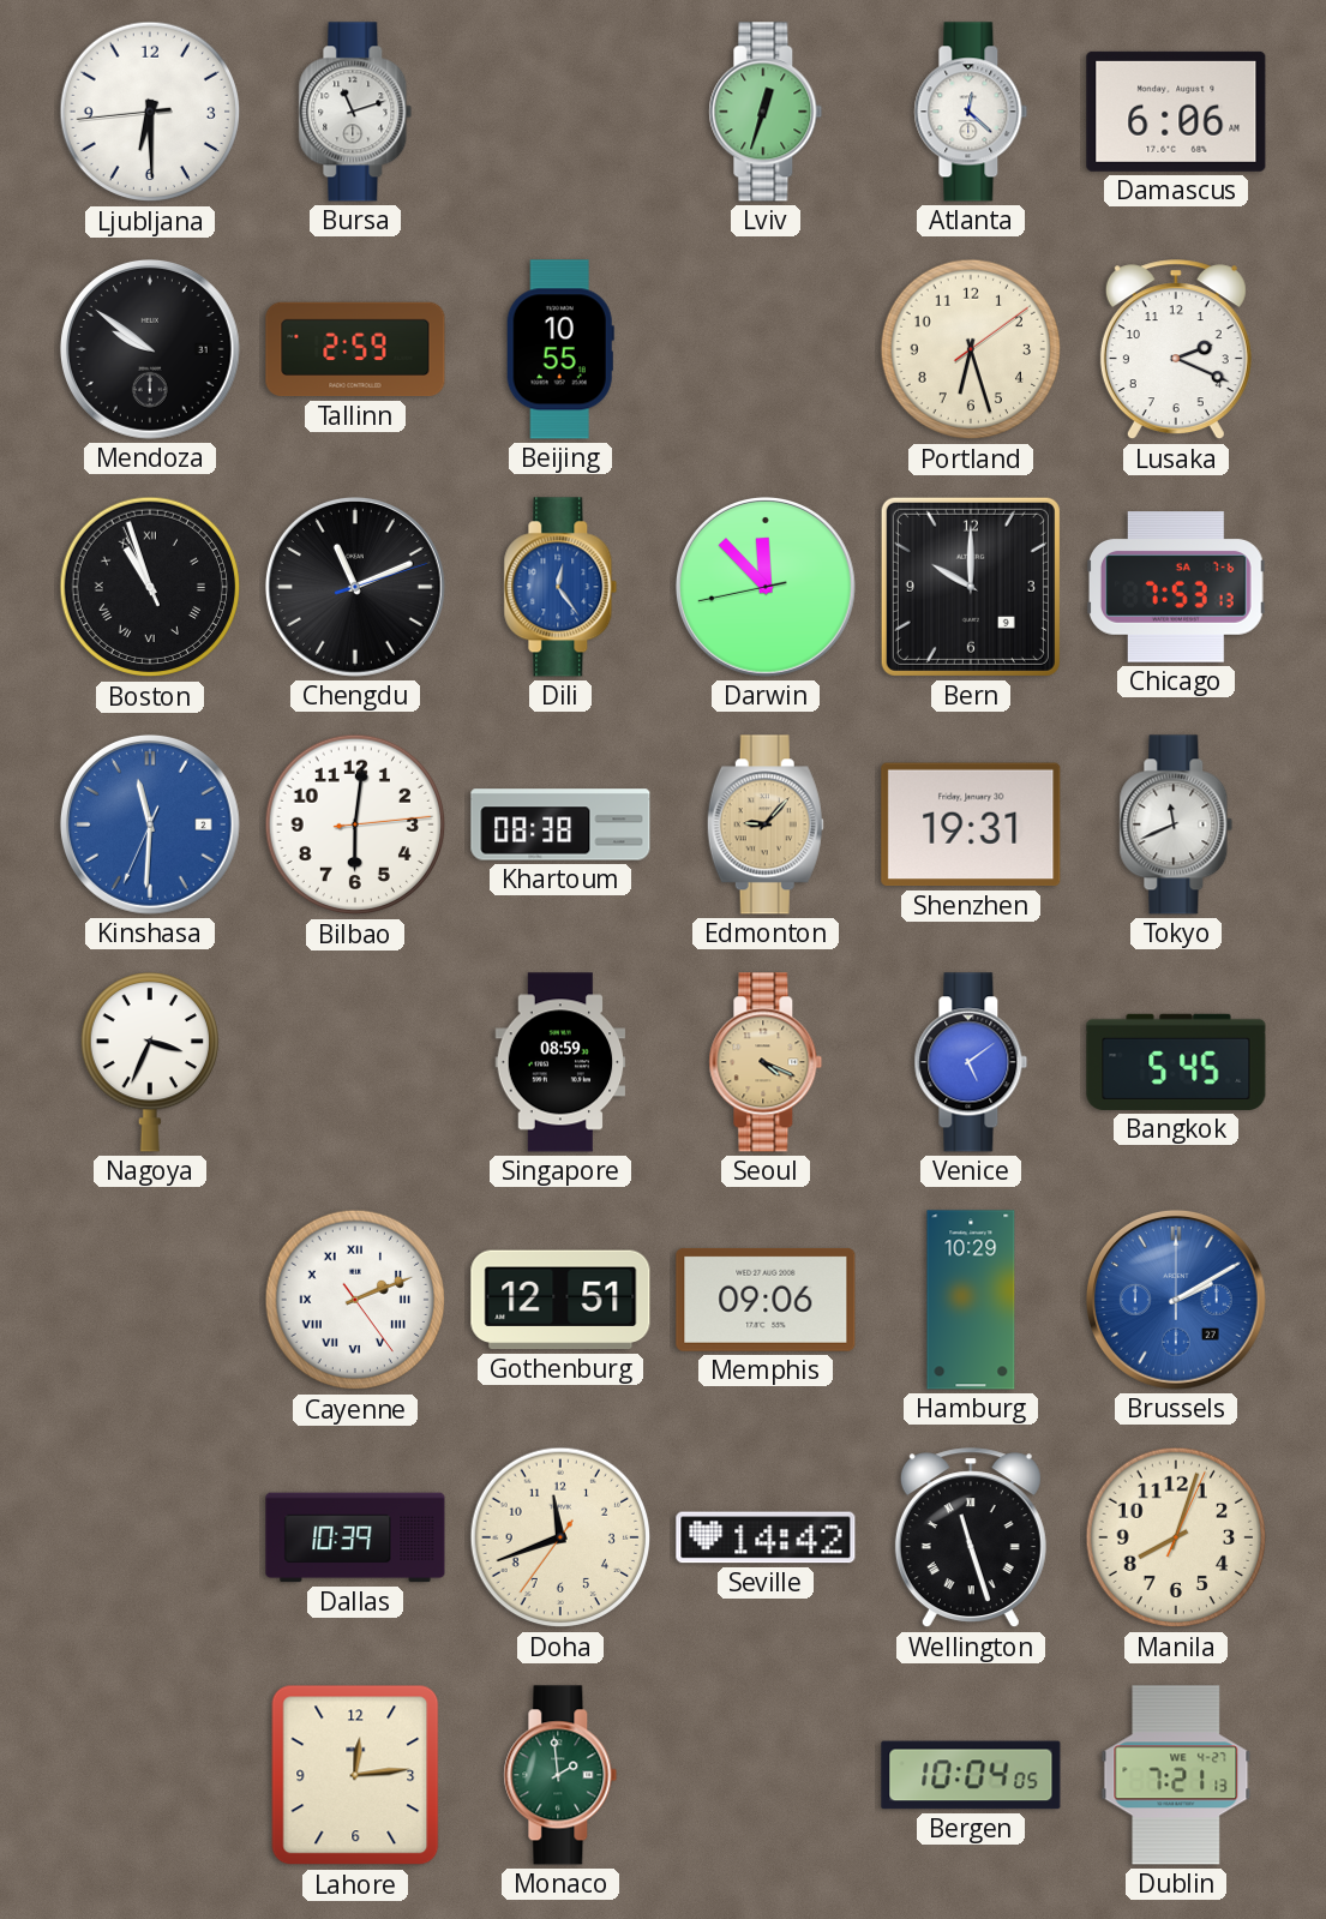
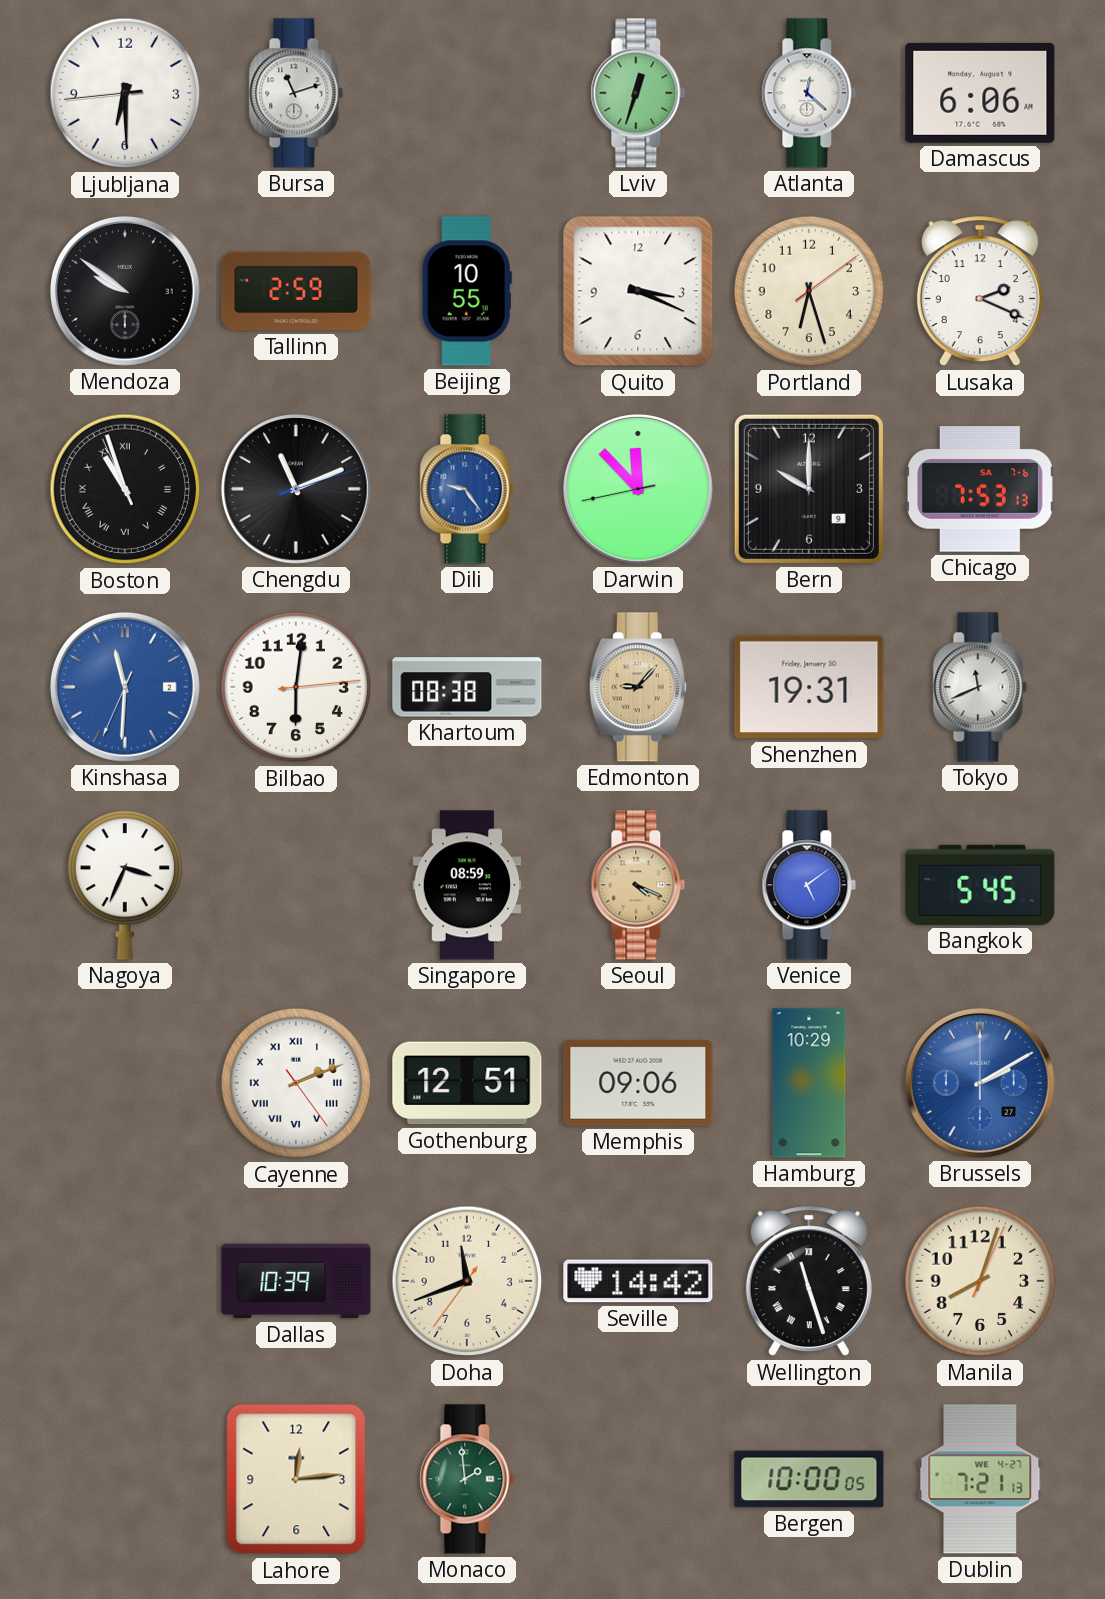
Quito: none -> 3:19
Dili: 12:24 -> 9:24
Bergen: 10:04 -> 10:00
